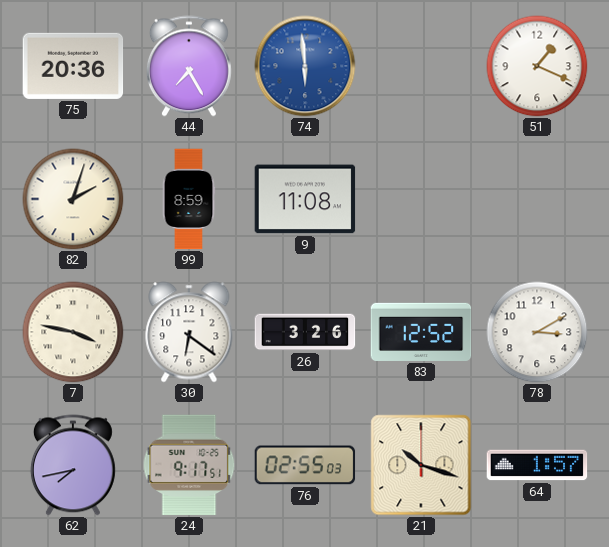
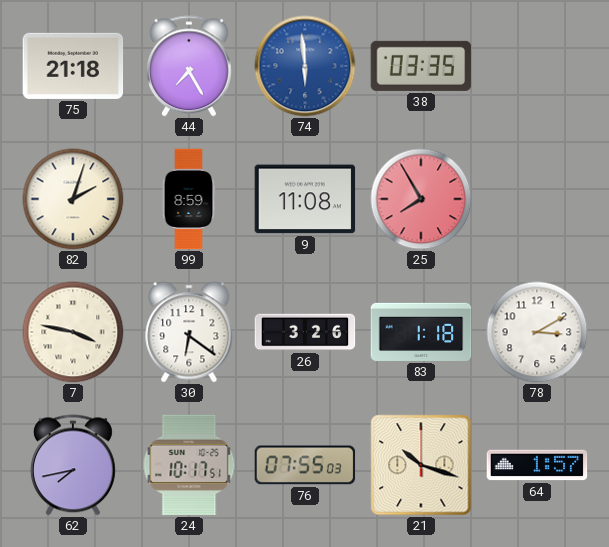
75: 20:36 -> 21:18
38: none -> 03:35
51: 1:19 -> none
25: none -> 7:55
83: 12:52 -> 1:18
24: 9:17 -> 10:17
76: 02:55 -> 07:55
